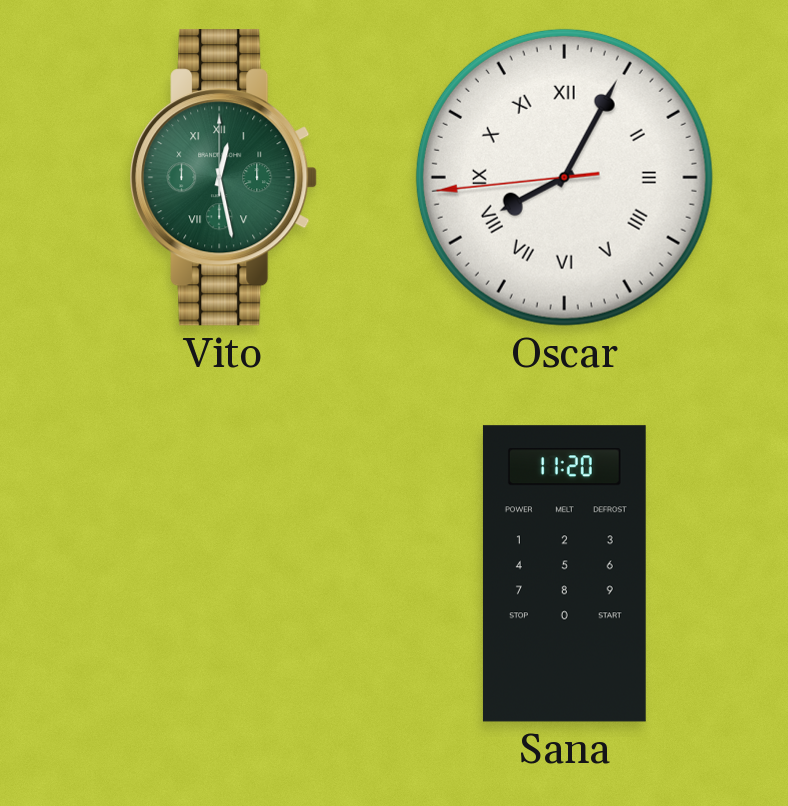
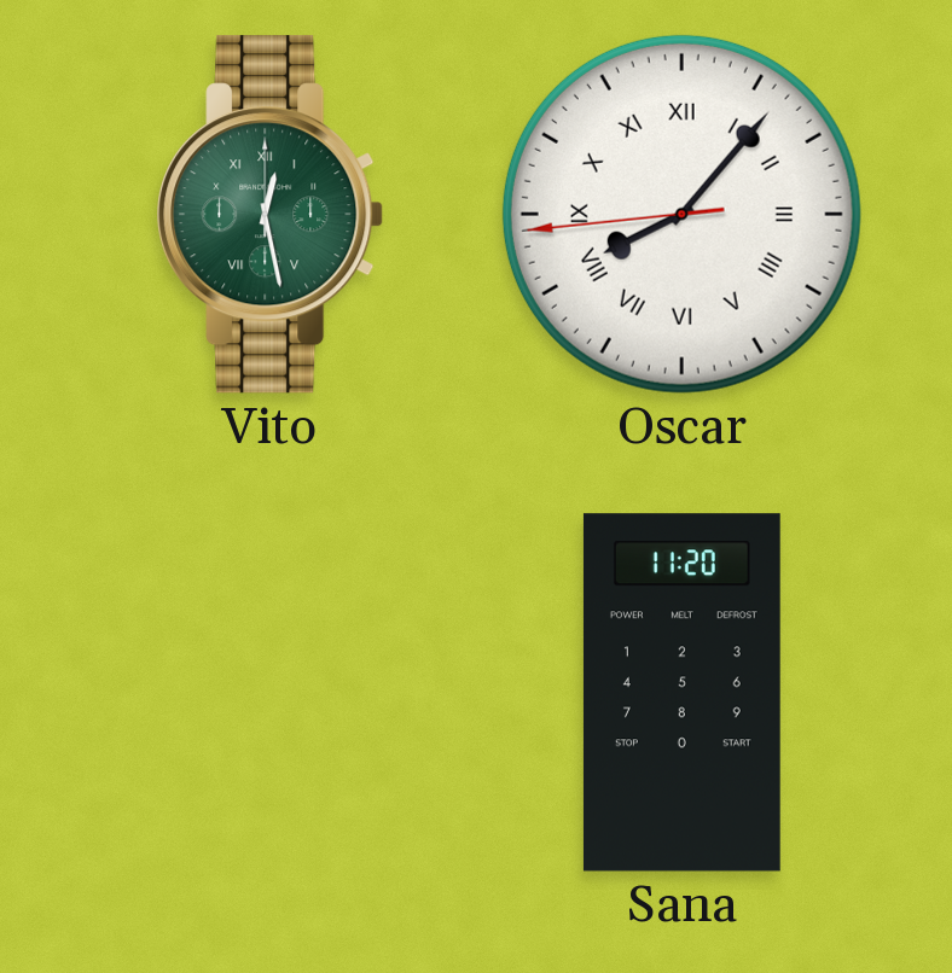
Oscar: 8:04 -> 8:06
